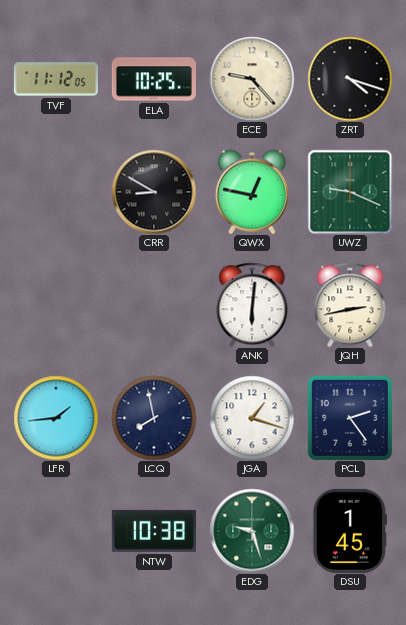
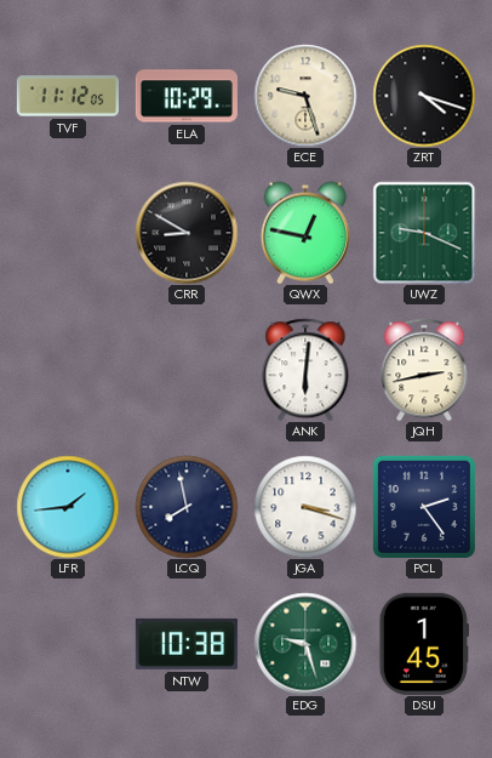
ELA: 10:25 -> 10:29
ECE: 9:23 -> 9:27
JGA: 1:18 -> 3:18
